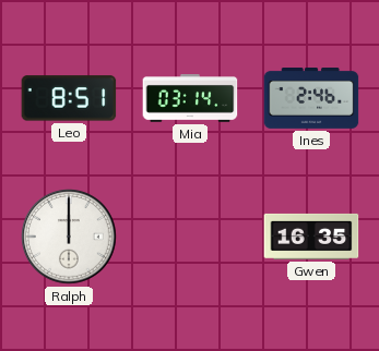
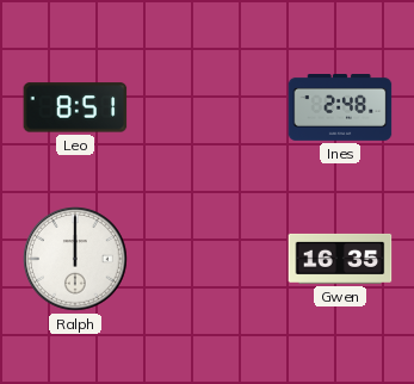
Mia: 03:14 -> none
Ines: 2:46 -> 2:48
